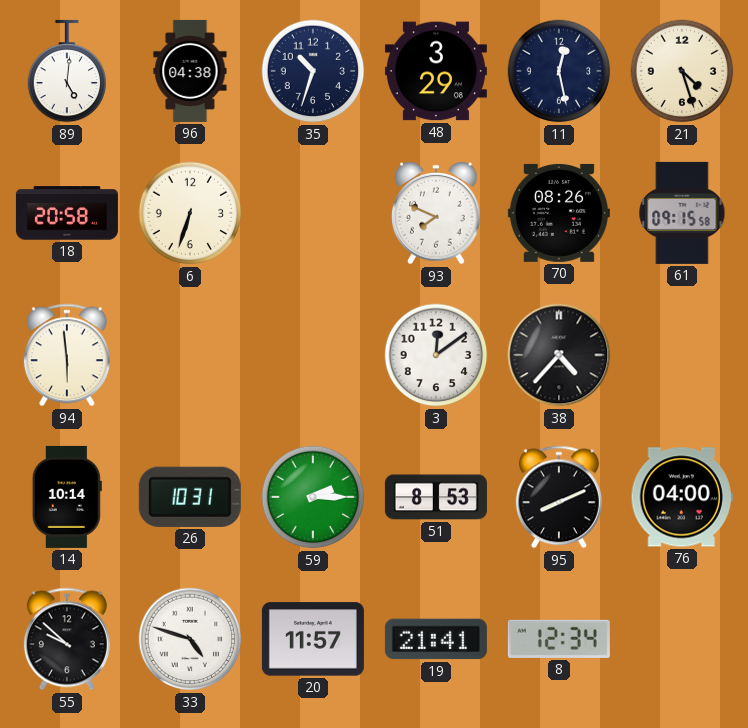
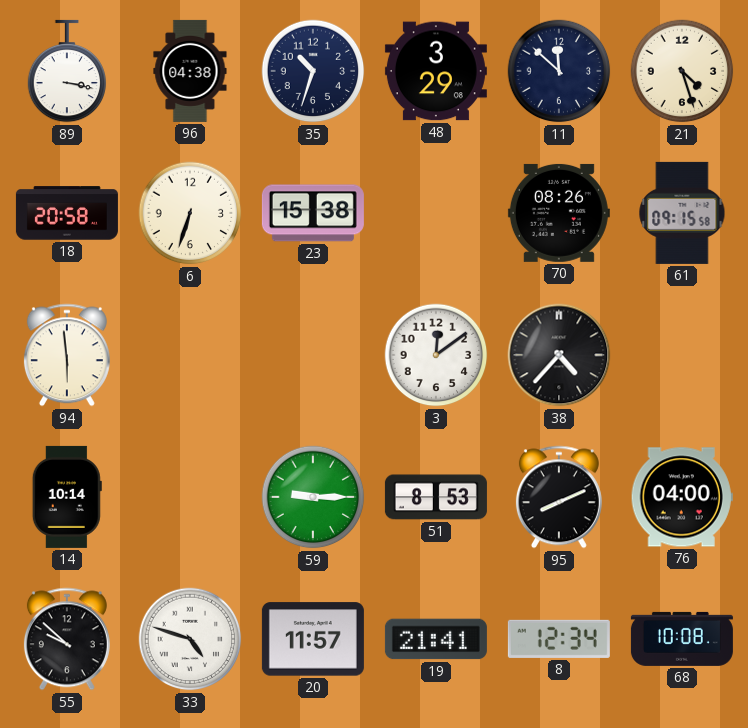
89: 5:01 -> 3:17
11: 12:28 -> 11:52
23: none -> 15:38
93: 7:49 -> none
26: 10:31 -> none
59: 2:15 -> 9:15
68: none -> 10:08
